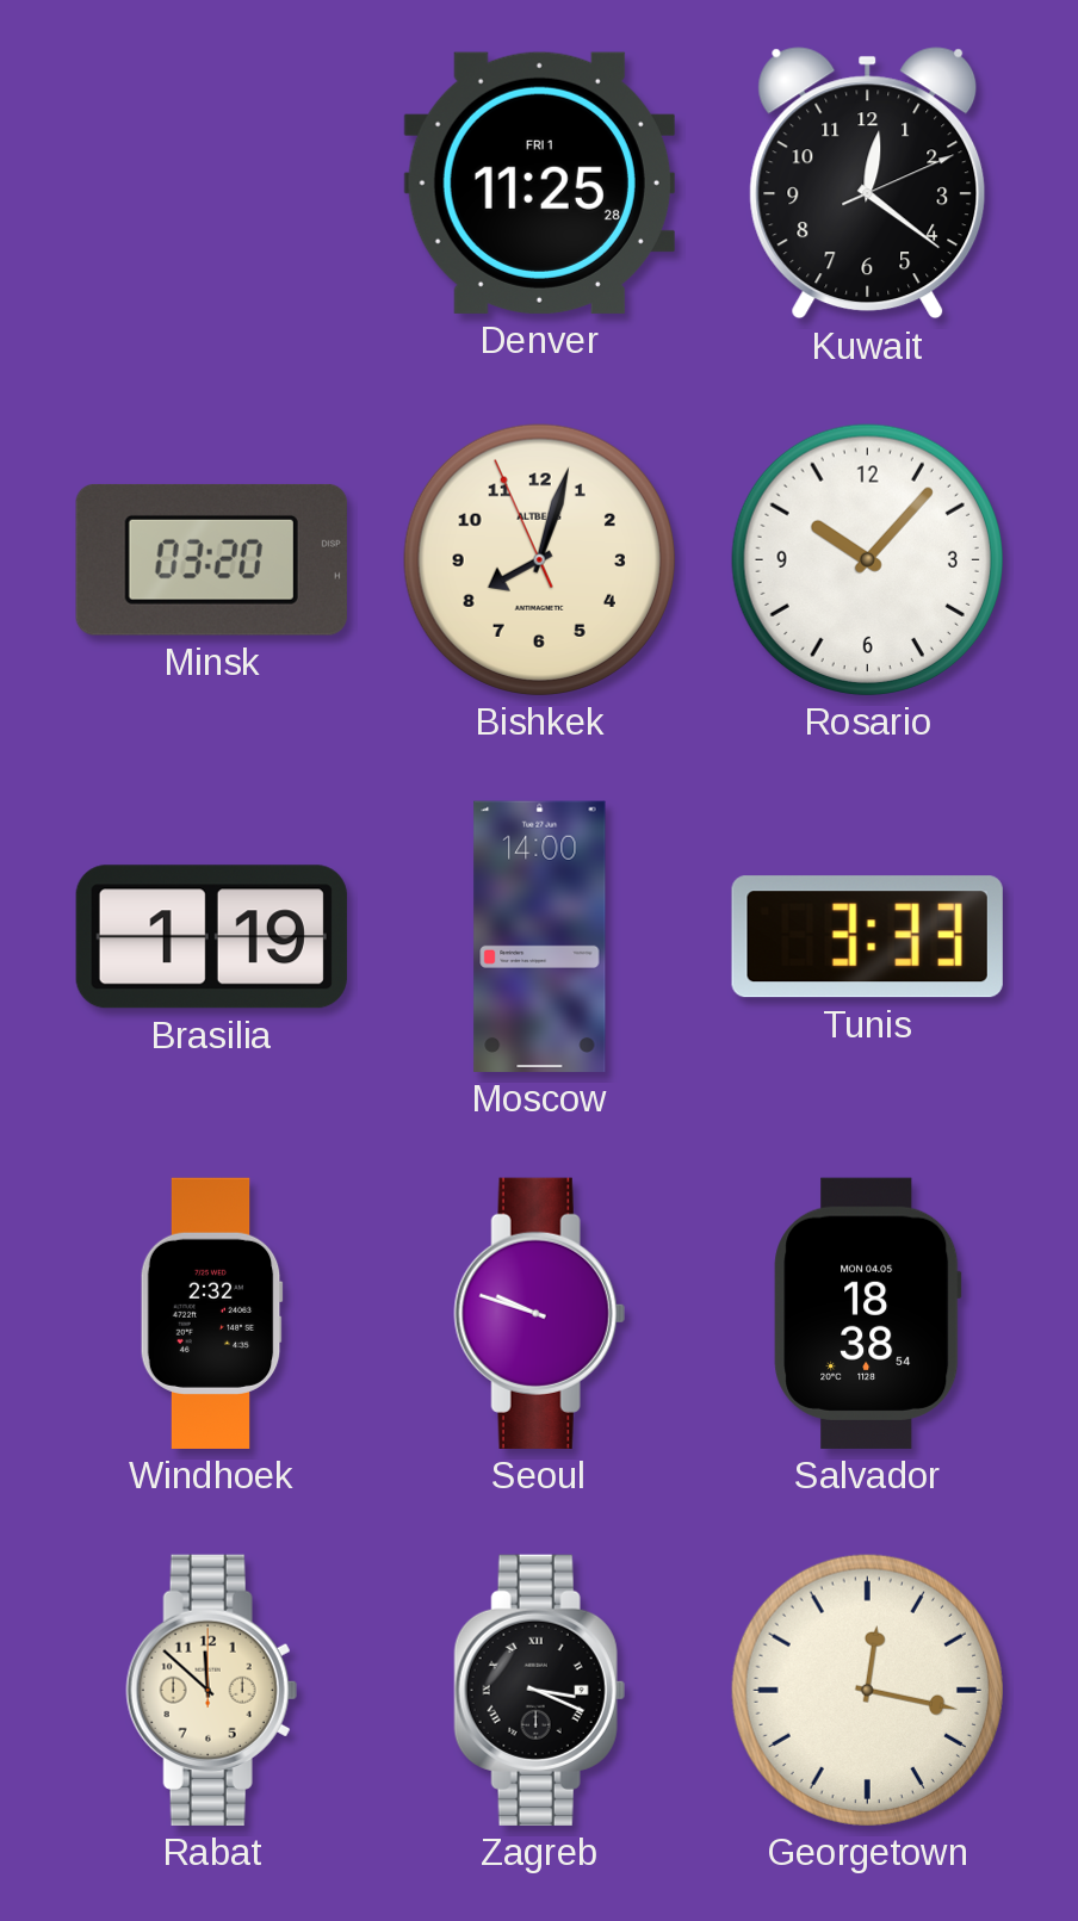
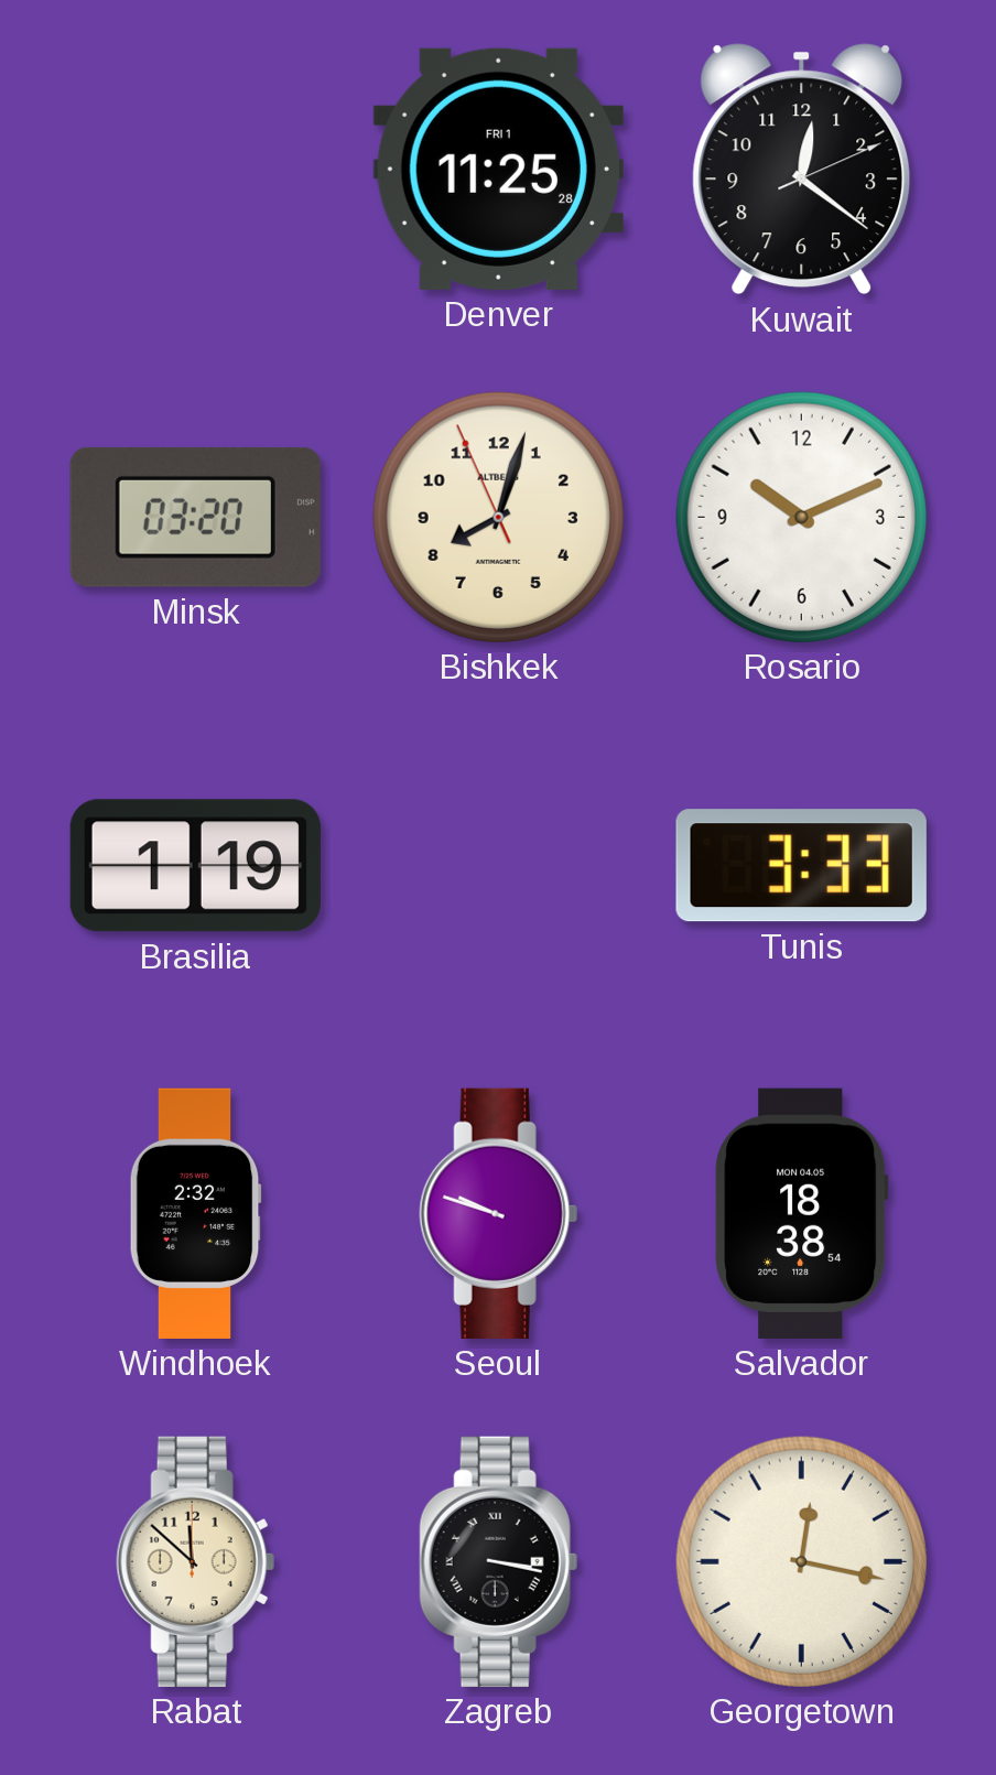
Rosario: 10:07 -> 10:11
Moscow: 14:00 -> none
Zagreb: 3:19 -> 3:17
